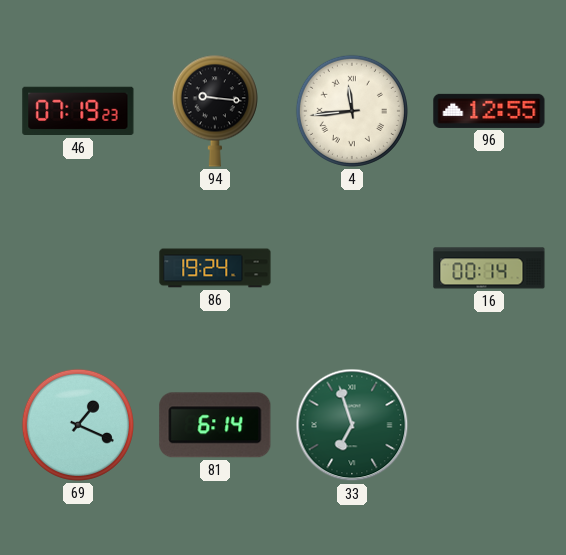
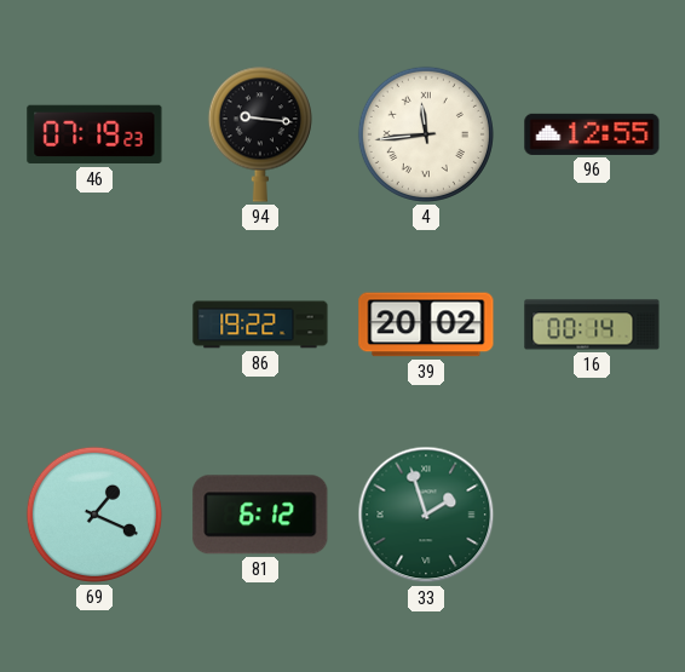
86: 19:24 -> 19:22
39: none -> 20:02
81: 6:14 -> 6:12
33: 6:57 -> 1:57
